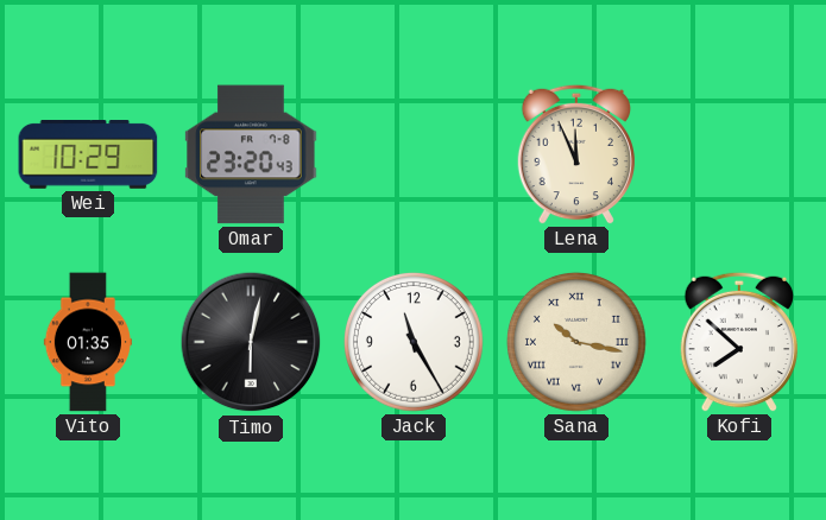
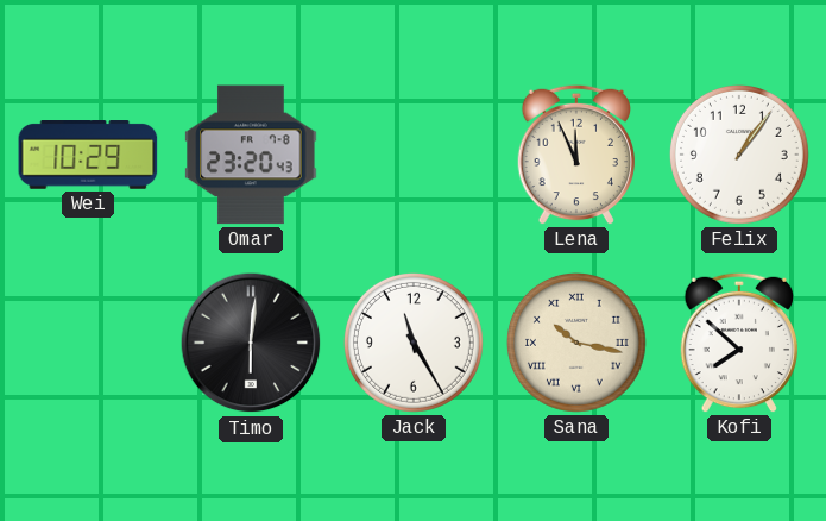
Felix: none -> 1:06
Vito: 01:35 -> none
Timo: 6:02 -> 6:01
